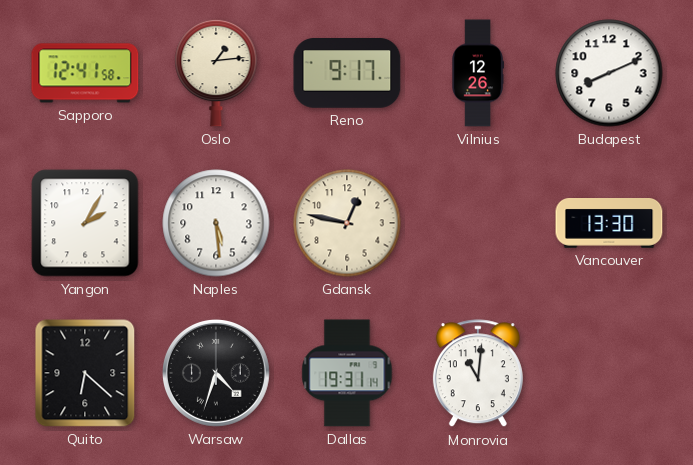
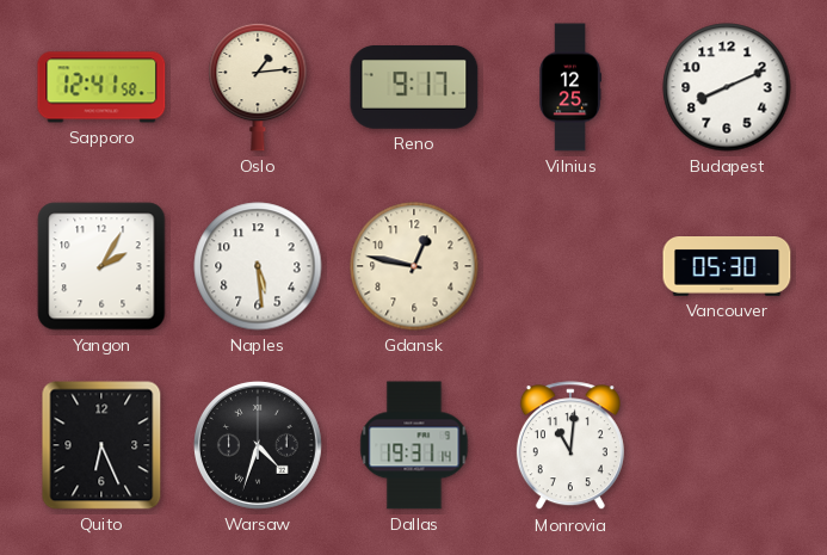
Vilnius: 12:26 -> 12:25
Vancouver: 13:30 -> 05:30
Quito: 6:22 -> 6:26
